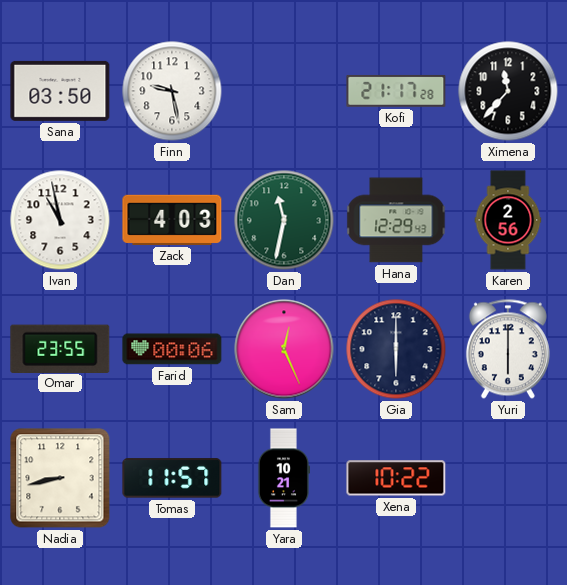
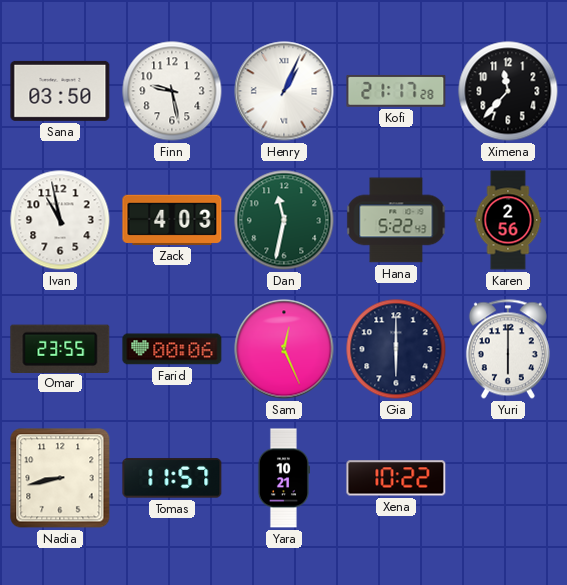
Henry: none -> 1:04
Hana: 12:29 -> 5:22
